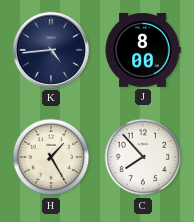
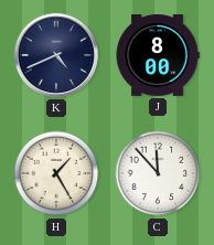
K: 4:44 -> 4:41
C: 7:53 -> 11:53
